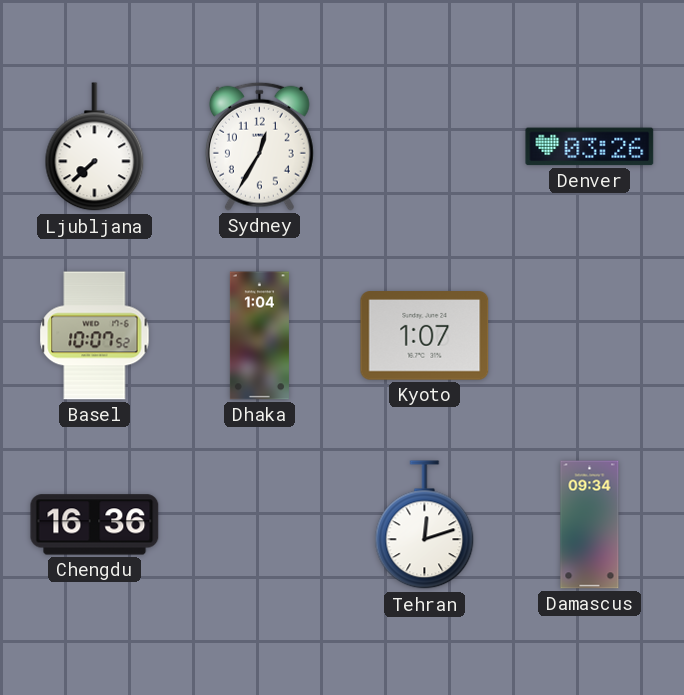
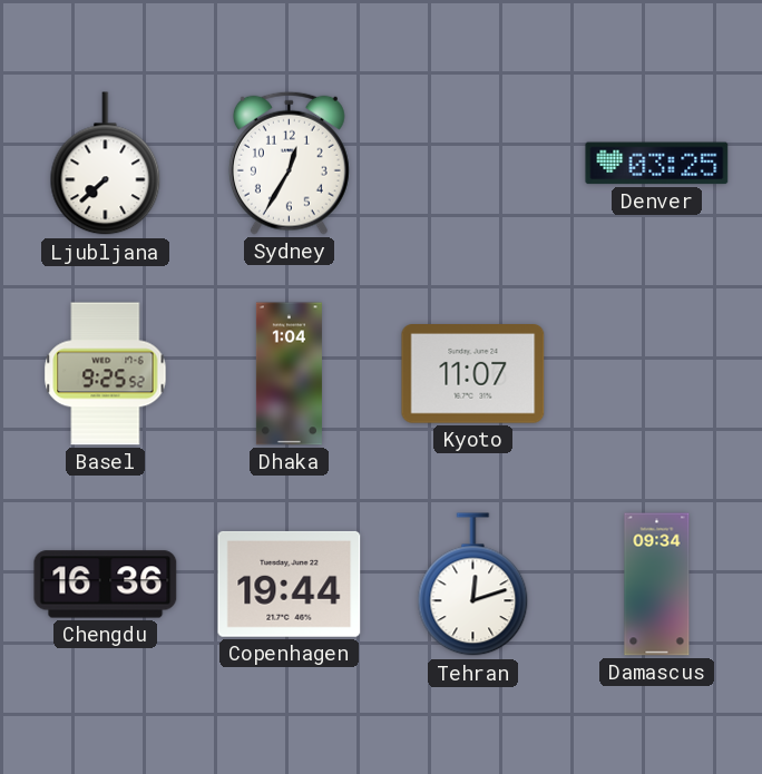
Denver: 03:26 -> 03:25
Basel: 10:07 -> 9:25
Kyoto: 1:07 -> 11:07
Copenhagen: none -> 19:44
